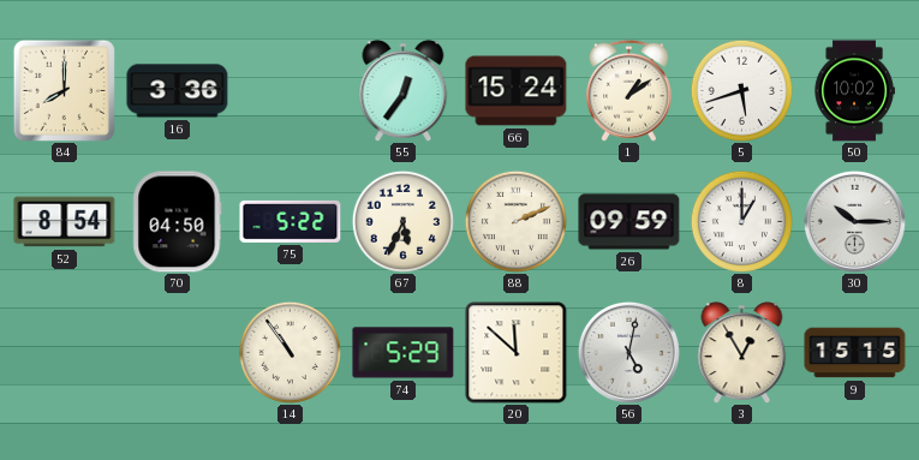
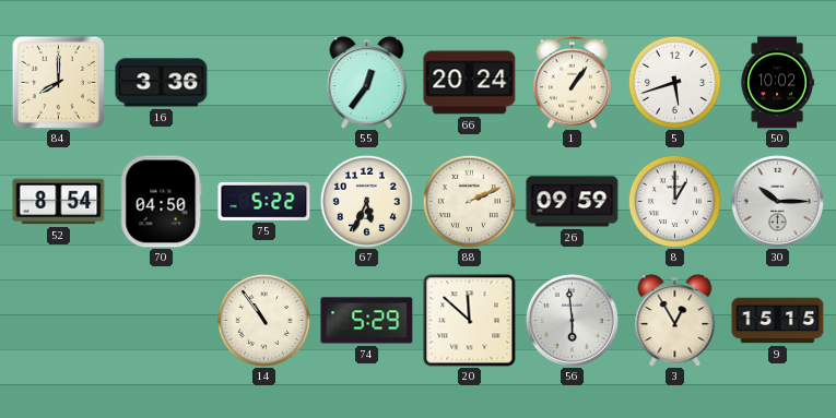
66: 15:24 -> 20:24
1: 1:09 -> 1:06
56: 5:02 -> 5:59
